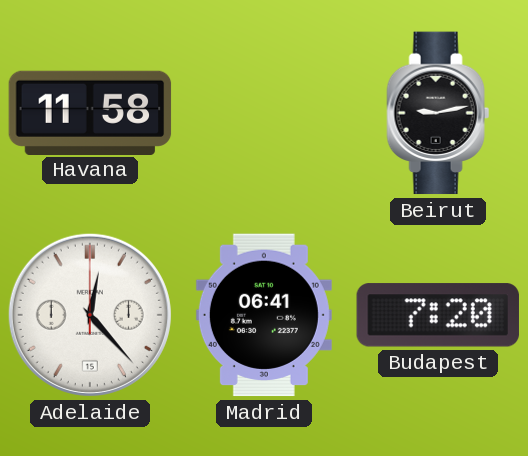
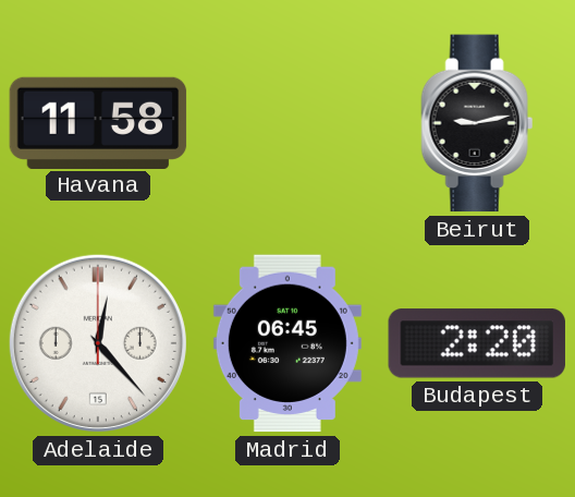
Madrid: 06:41 -> 06:45
Budapest: 7:20 -> 2:20
